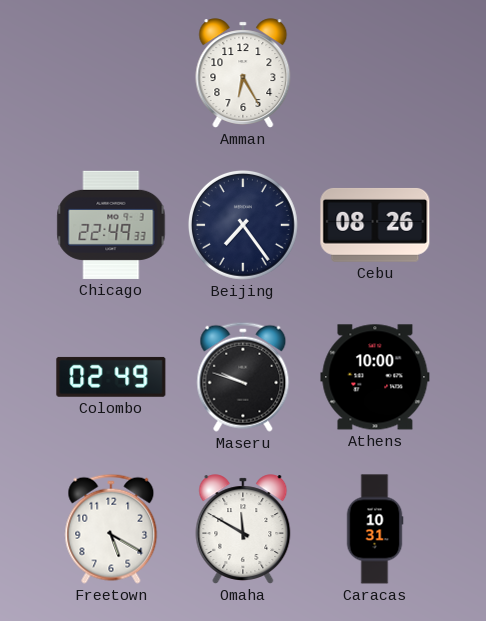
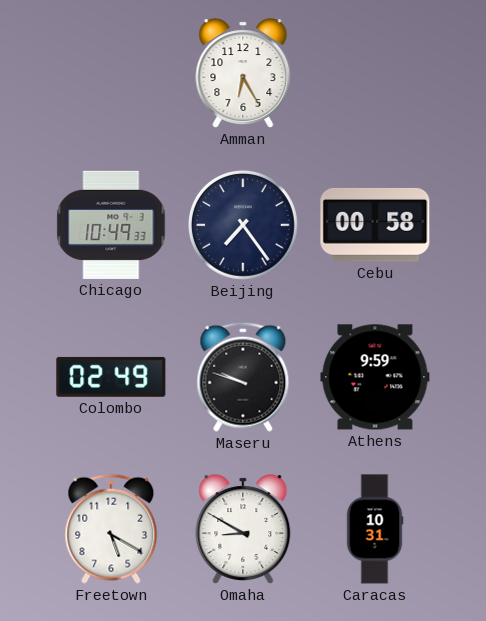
Chicago: 22:49 -> 10:49
Cebu: 08:26 -> 00:58
Athens: 10:00 -> 9:59
Omaha: 11:50 -> 8:50
